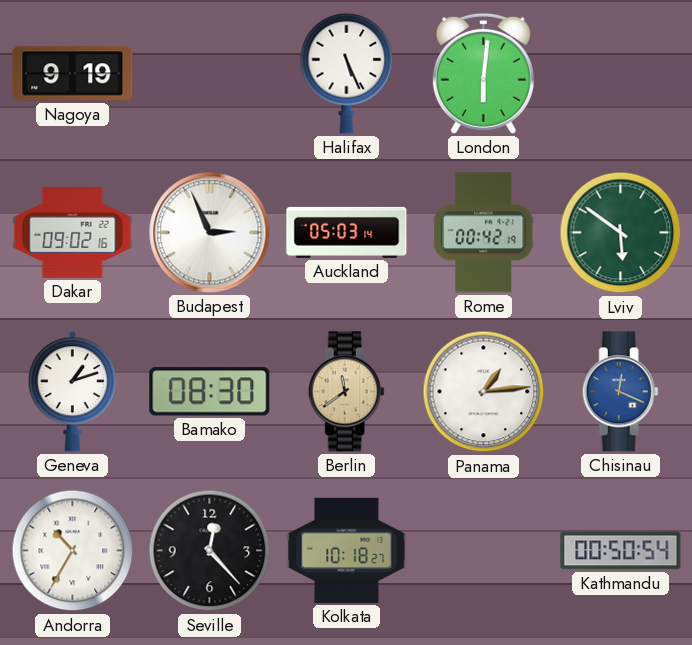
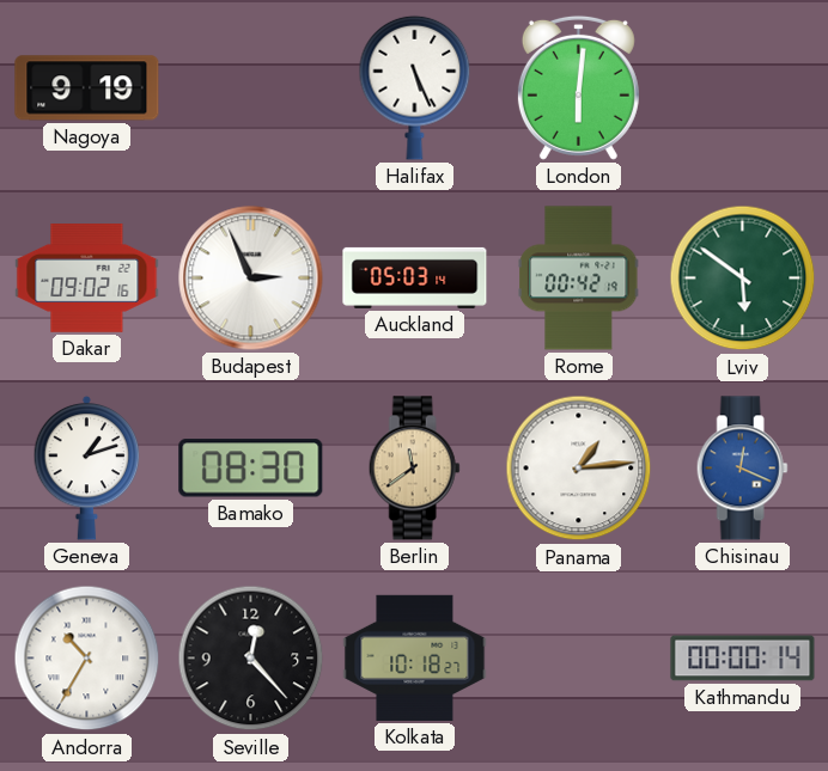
Kathmandu: 00:50 -> 00:00
